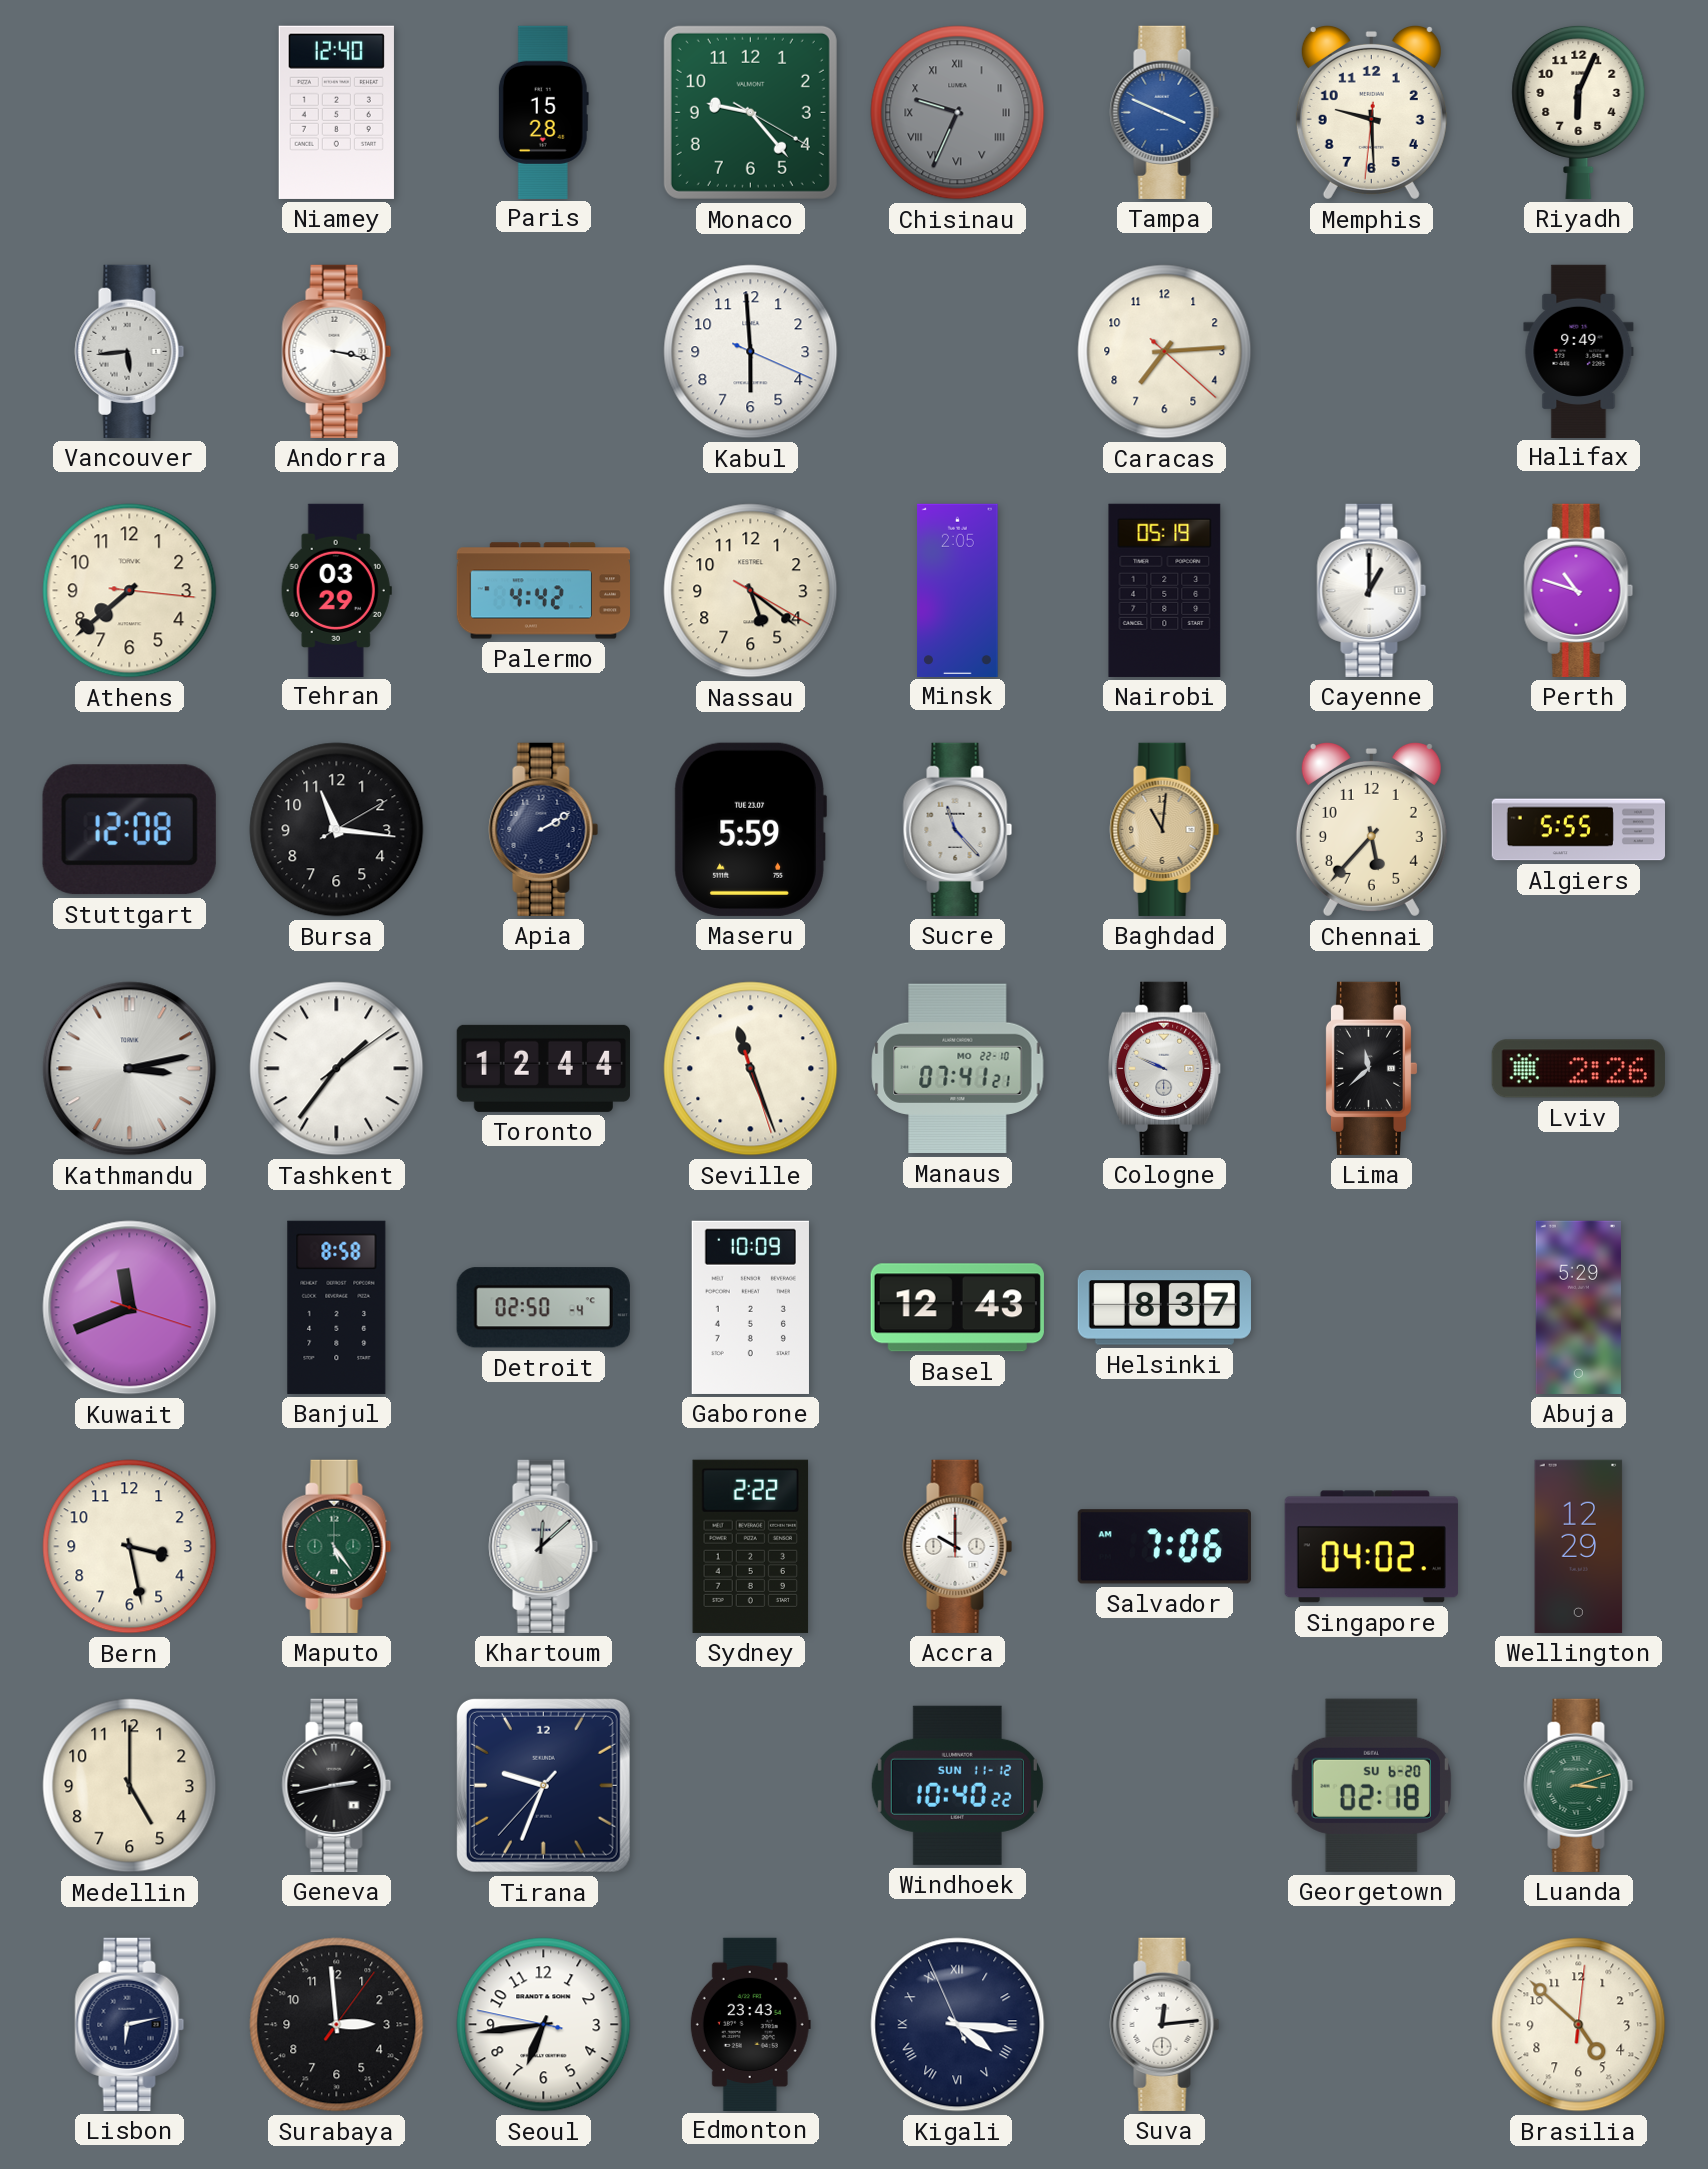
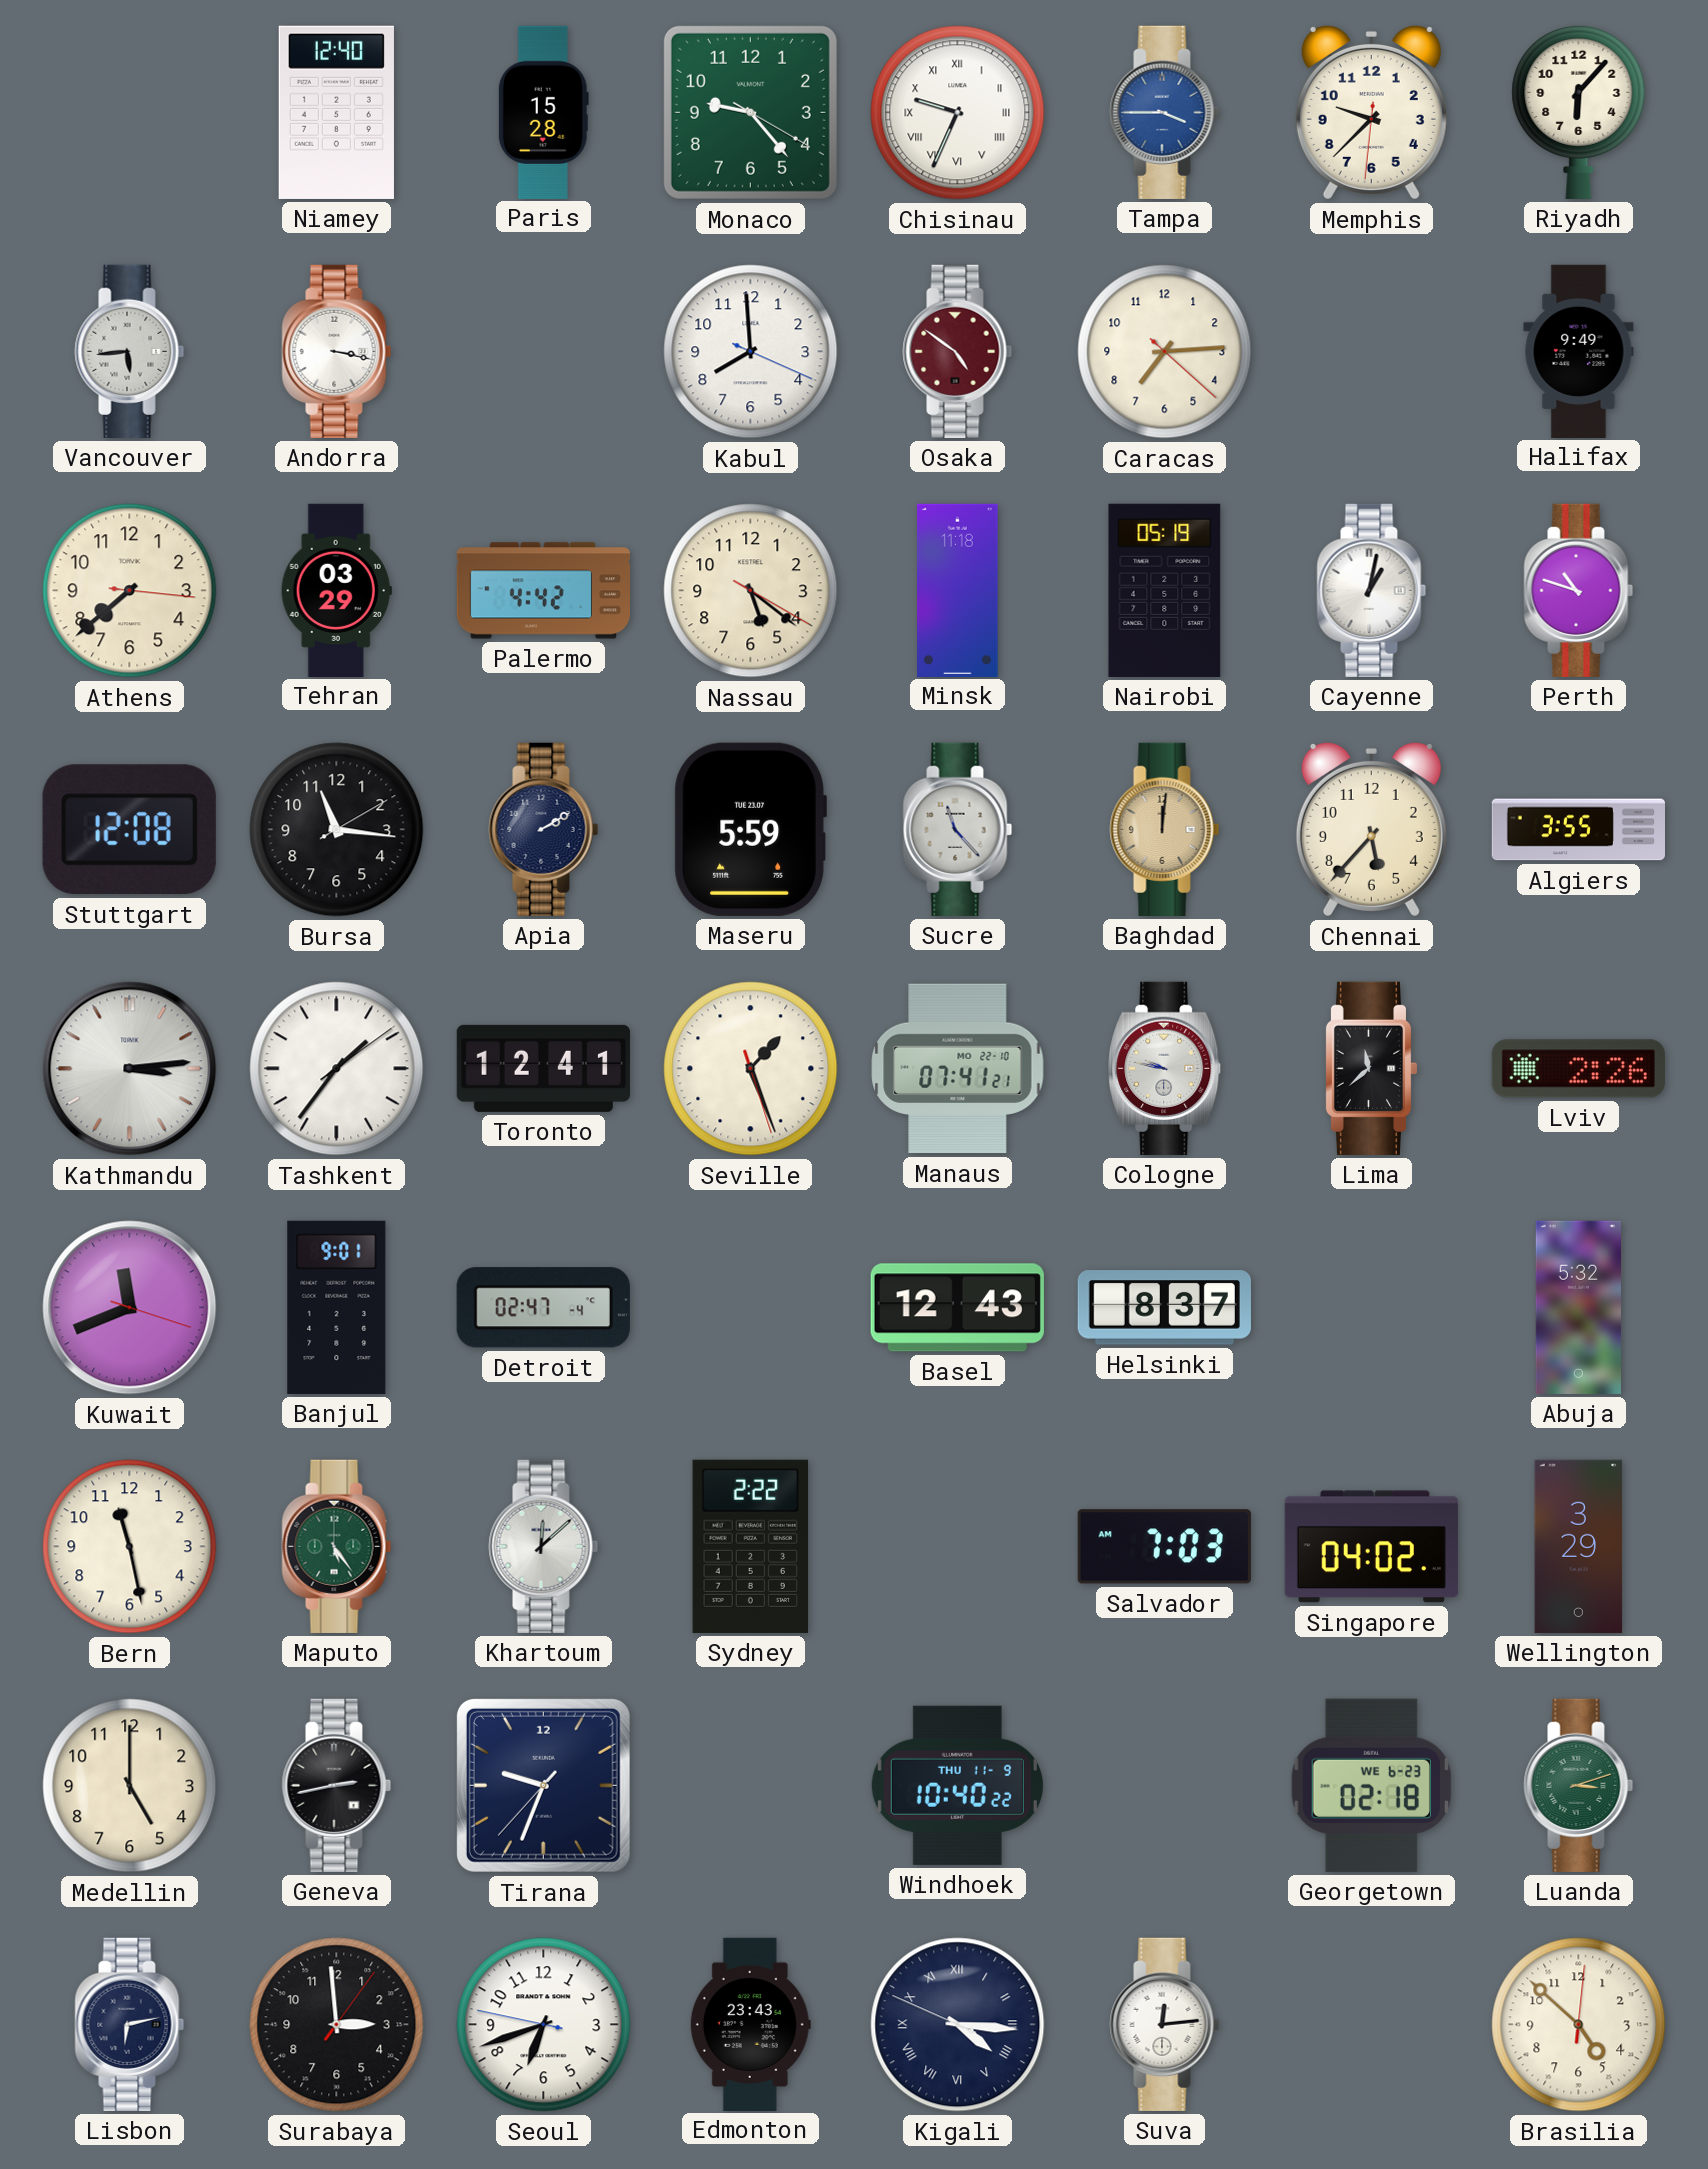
Chisinau dial: grey -> white
Tampa: 3:49 -> 3:45
Memphis: 9:29 -> 9:37
Riyadh: 6:04 -> 6:07
Kabul: 5:59 -> 7:59
Osaka: none -> 4:51
Minsk: 2:05 -> 11:18
Cayenne: 1:00 -> 1:02
Baghdad: 11:01 -> 12:01
Algiers: 5:55 -> 3:55
Kathmandu: 3:13 -> 3:14
Toronto: 12:44 -> 12:41
Seville: 11:26 -> 1:26
Cologne: 9:49 -> 9:47
Banjul: 8:58 -> 9:01
Detroit: 02:50 -> 02:47
Gaborone: 10:09 -> none
Abuja: 5:29 -> 5:32
Bern: 3:28 -> 11:28
Accra: 10:00 -> none
Salvador: 7:06 -> 7:03
Wellington: 12:29 -> 3:29
Windhoek date: SUN 11-12 -> THU 11-9
Georgetown date: SU 6-20 -> WE 6-23
Seoul: 6:43 -> 6:41
Kigali: 4:15:56 -> 4:15:49
